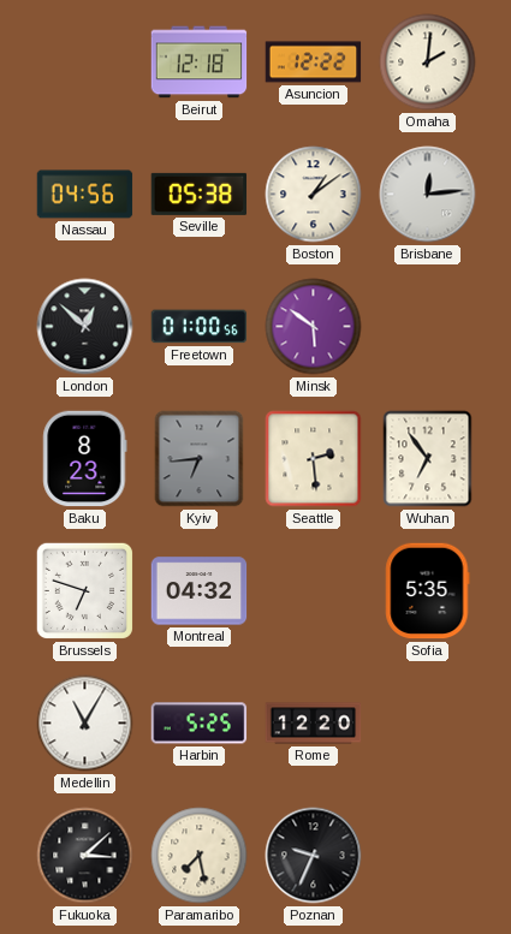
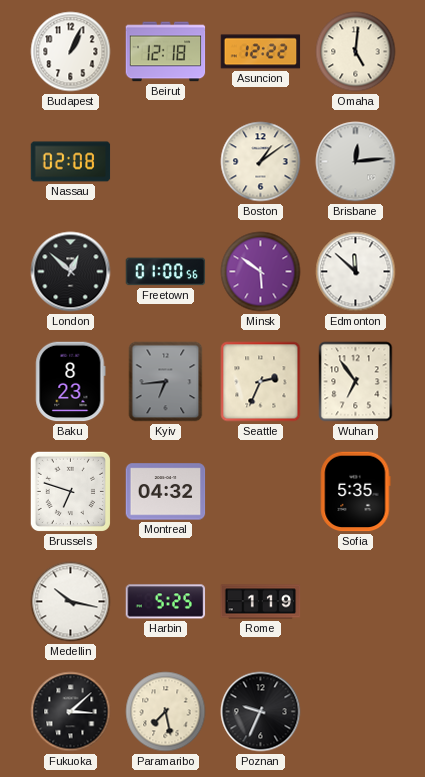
Budapest: none -> 1:04
Omaha: 2:01 -> 5:01
Nassau: 04:56 -> 02:08
Seville: 05:38 -> none
Edmonton: none -> 11:52
Seattle: 2:29 -> 2:34
Medellin: 11:05 -> 10:17
Rome: 12:20 -> 1:19
